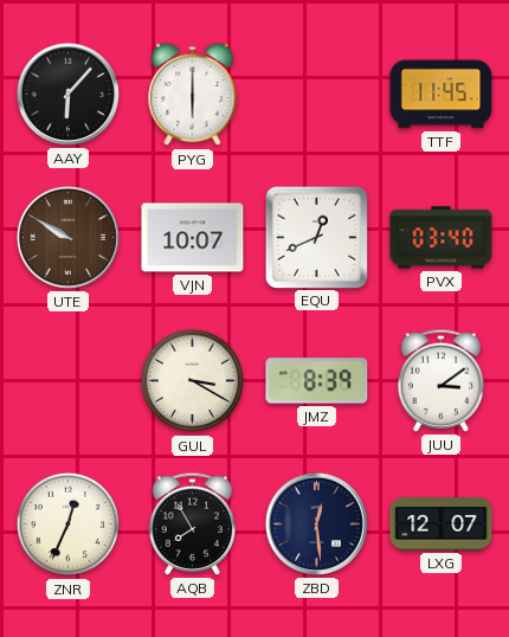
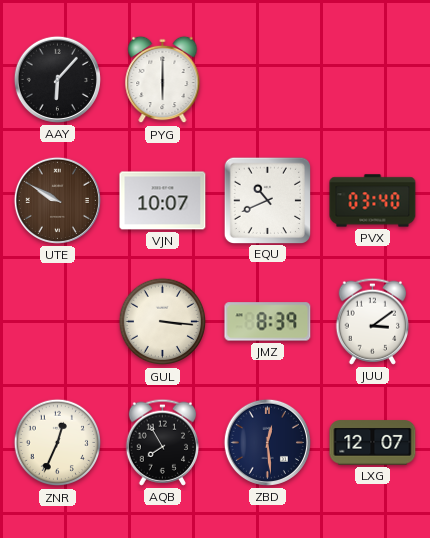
TTF: 11:45 -> none
EQU: 12:41 -> 10:41
GUL: 3:20 -> 3:16
